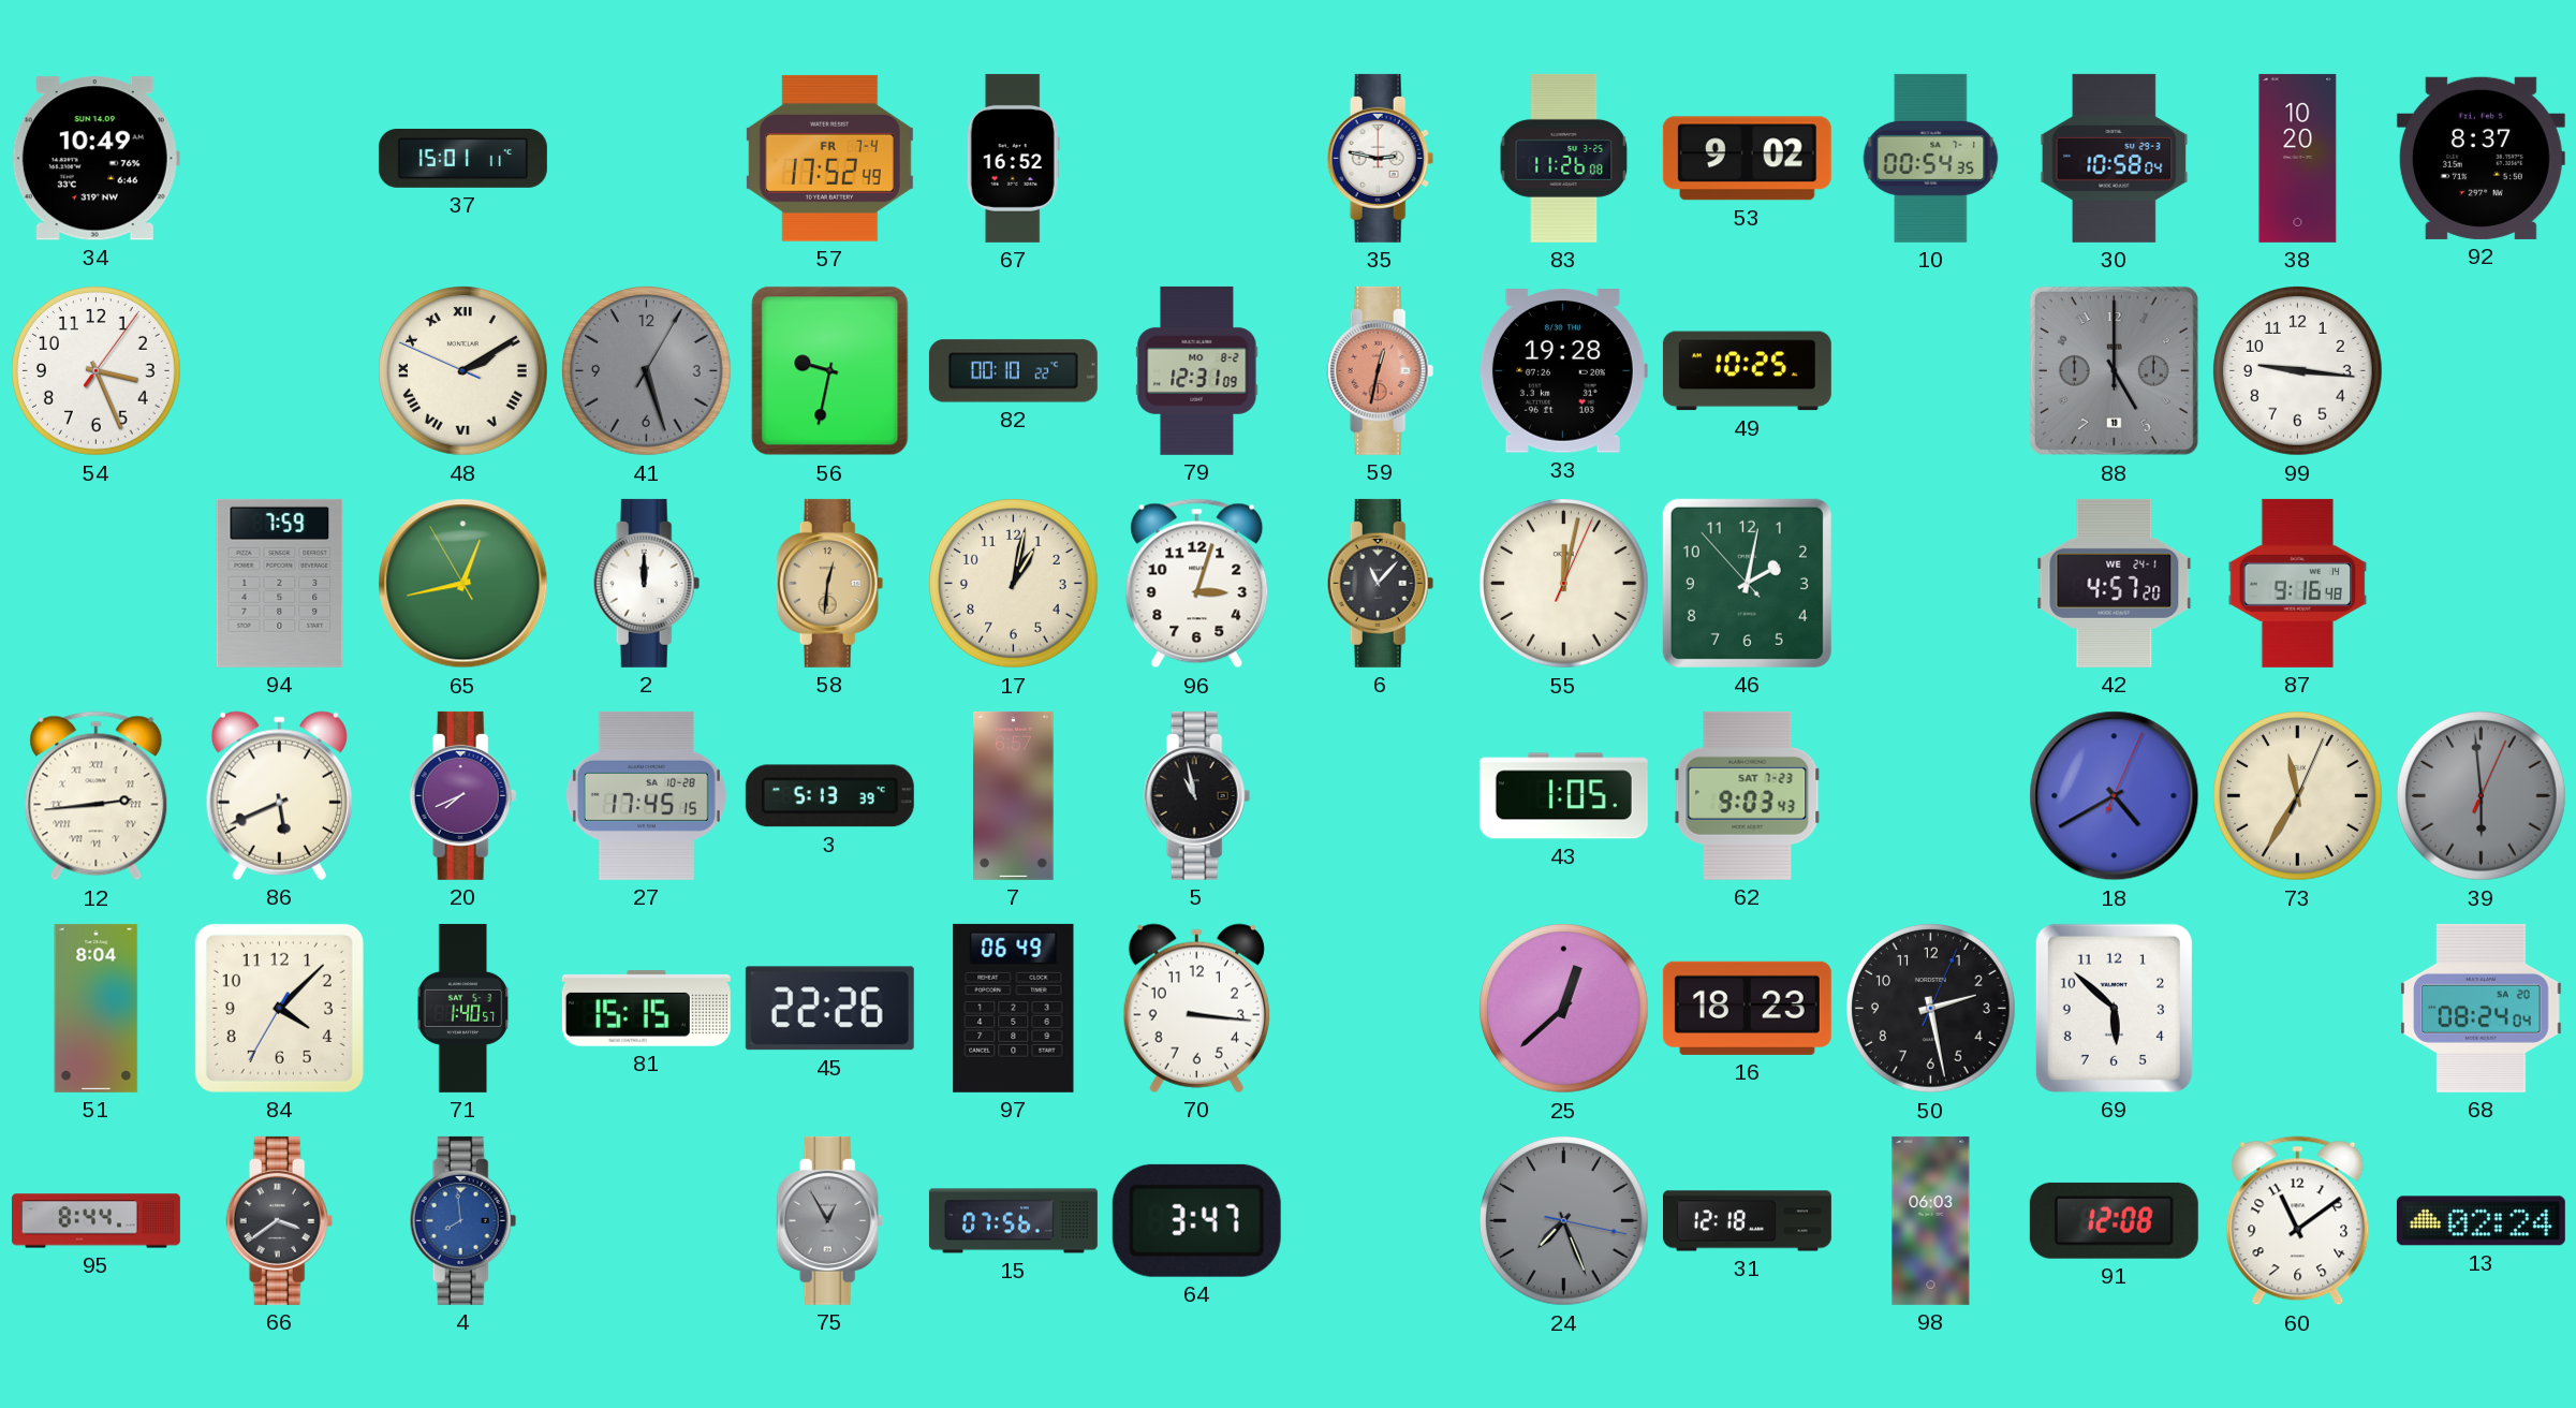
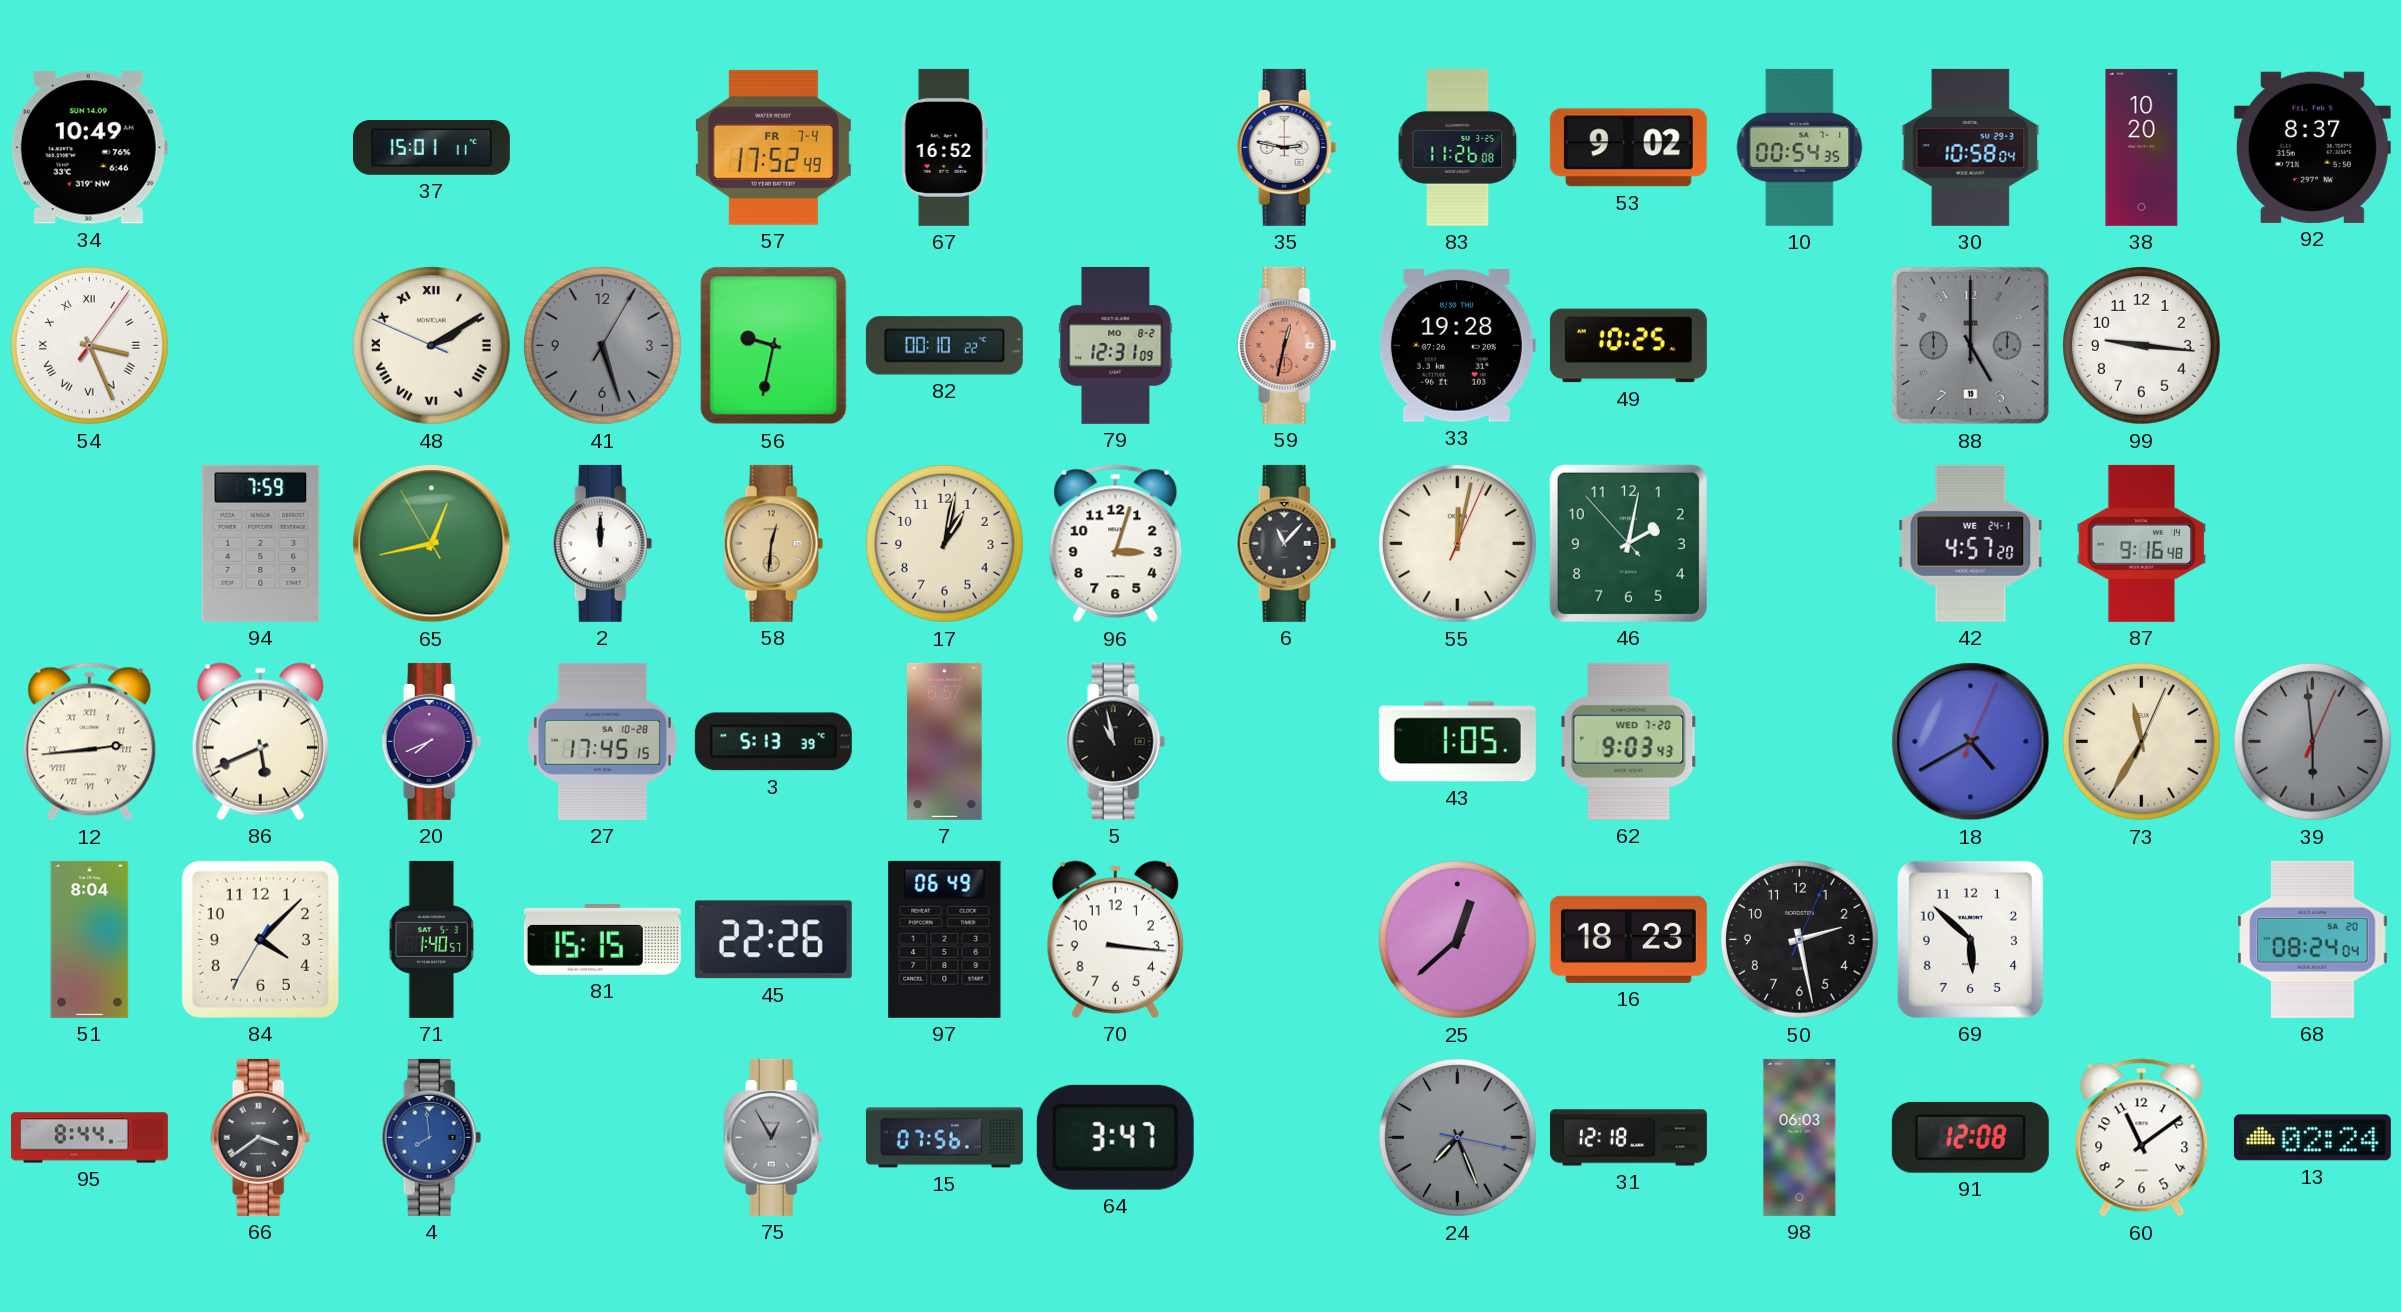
54 numerals: Arabic -> Roman
62 date: SAT 7-23 -> WED 7-20
